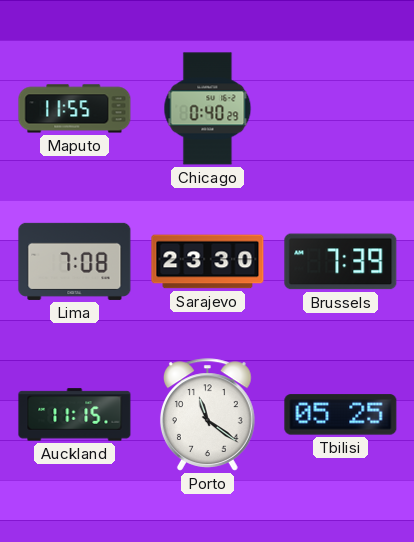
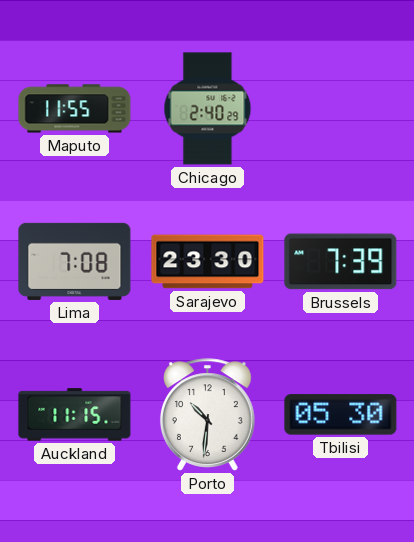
Chicago: 0:40 -> 2:40
Porto: 11:21 -> 10:31
Tbilisi: 05:25 -> 05:30
